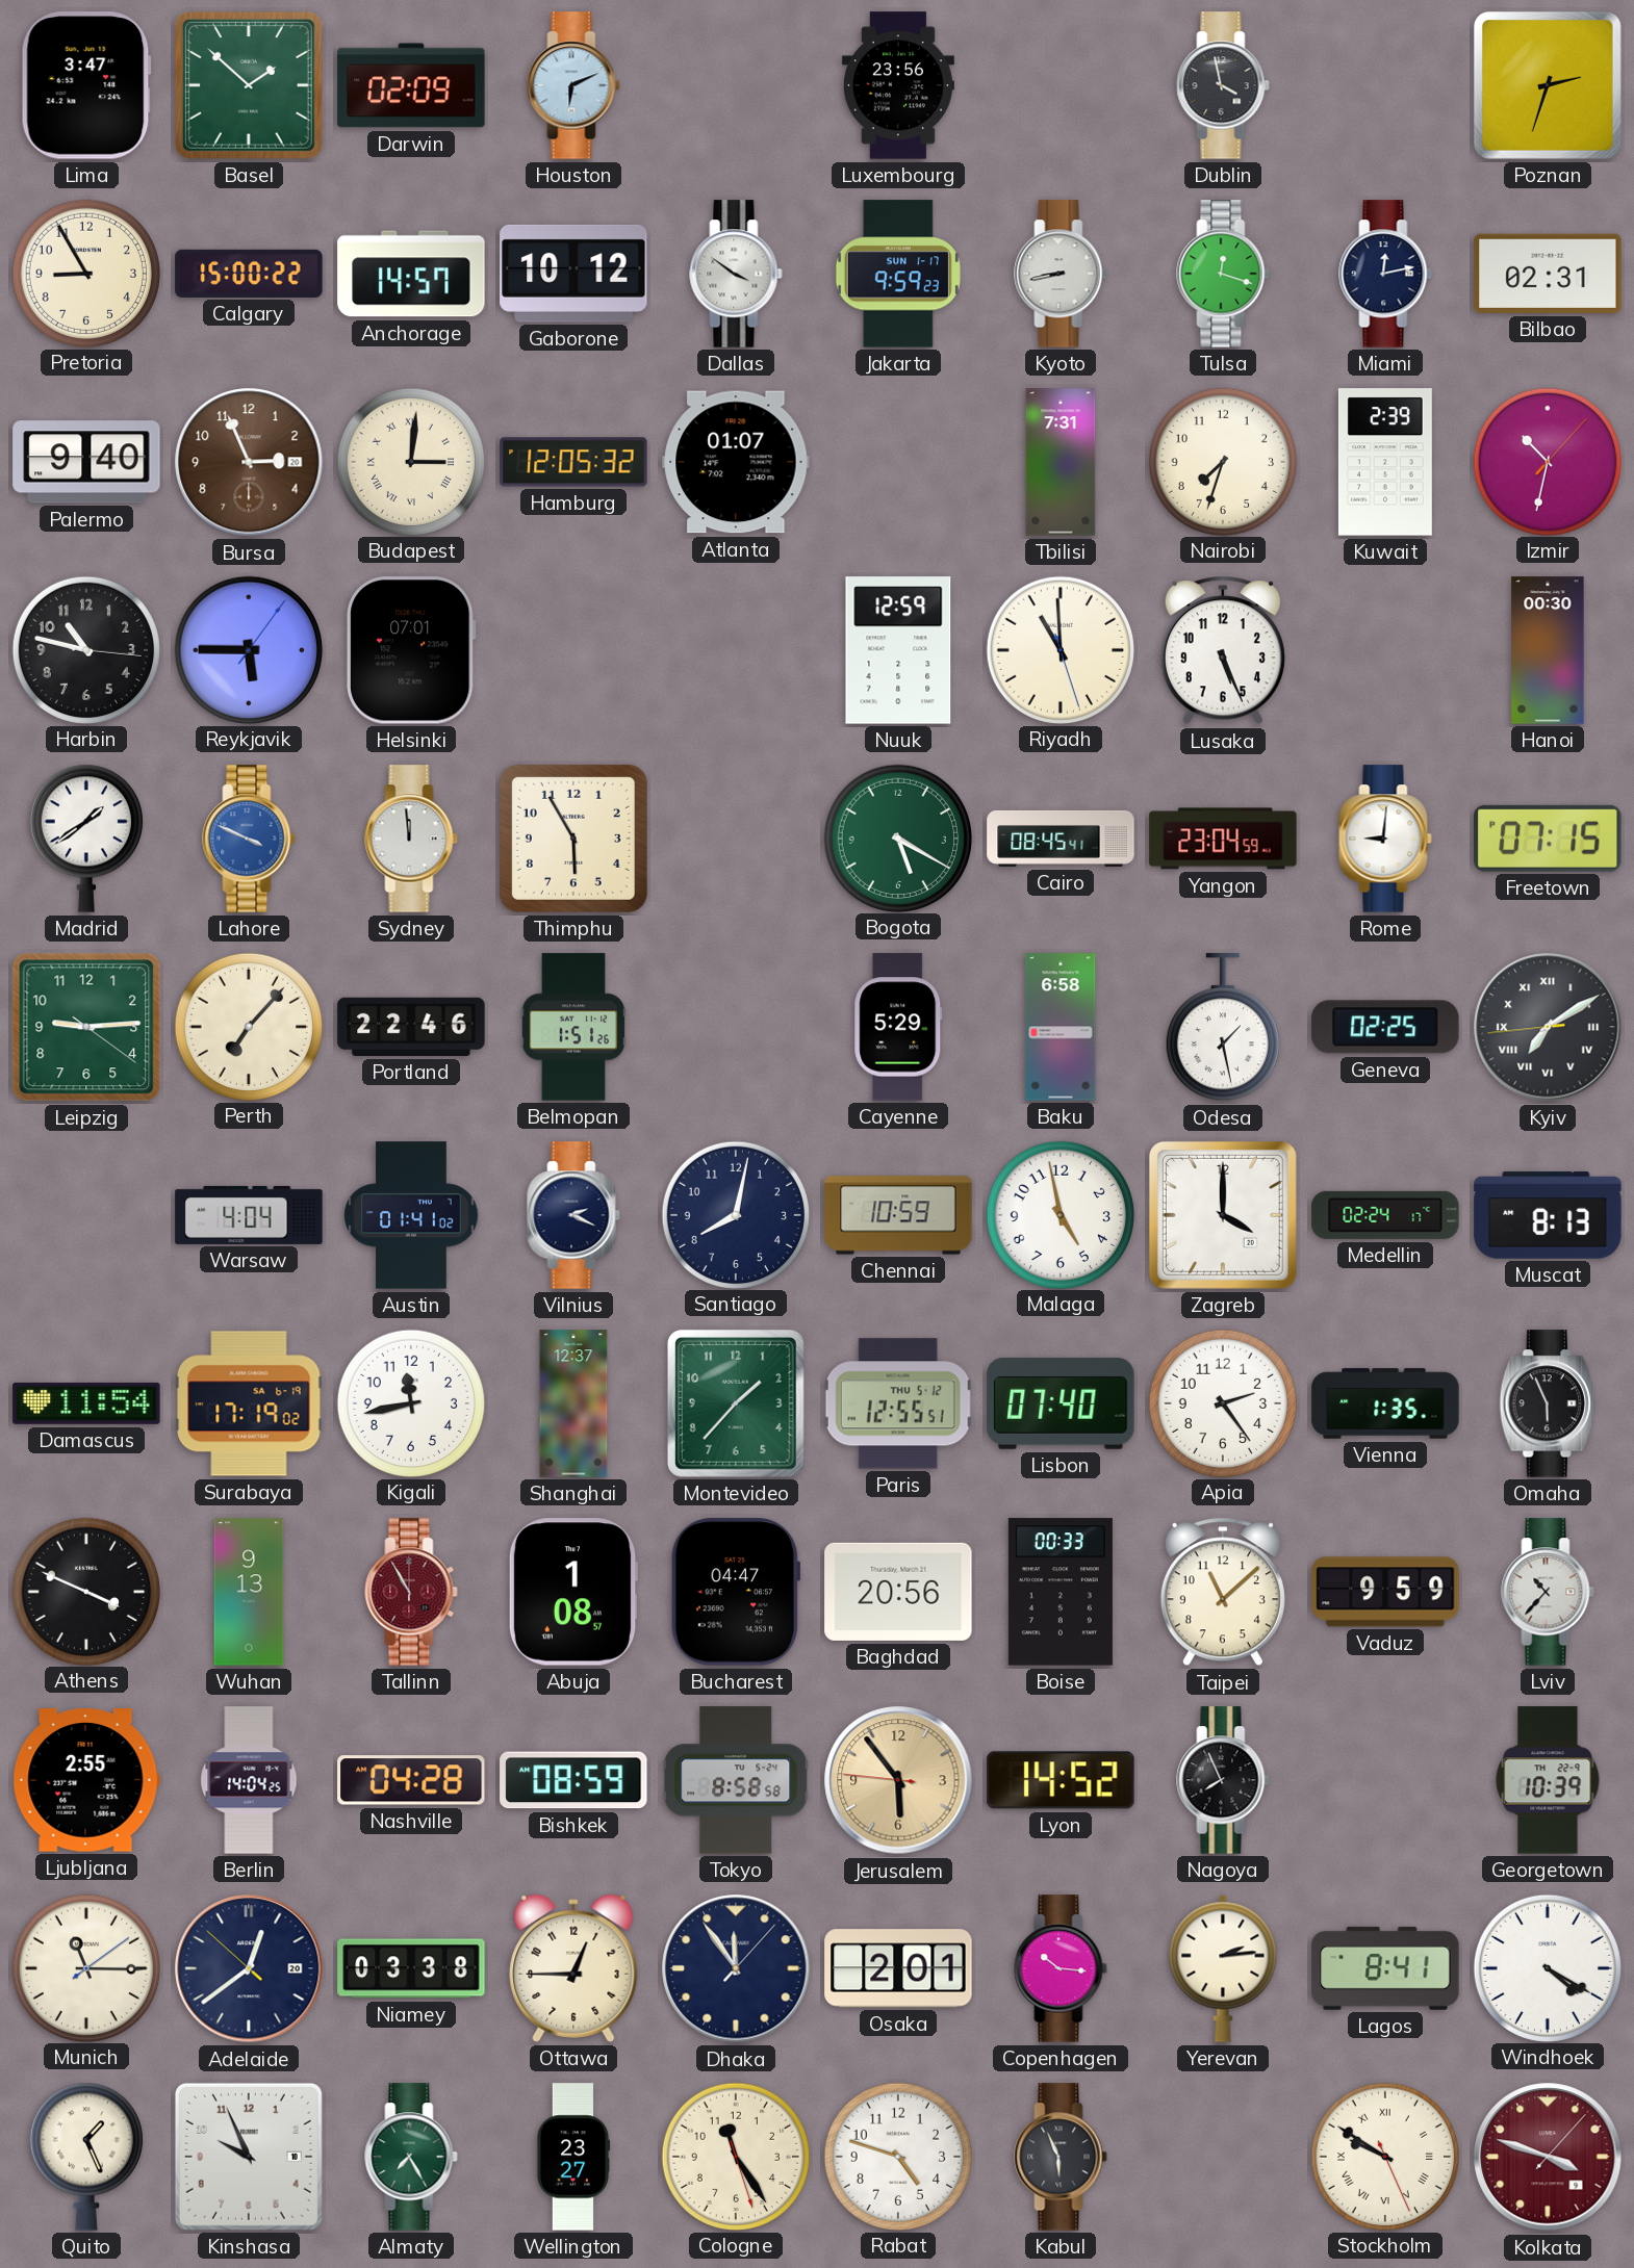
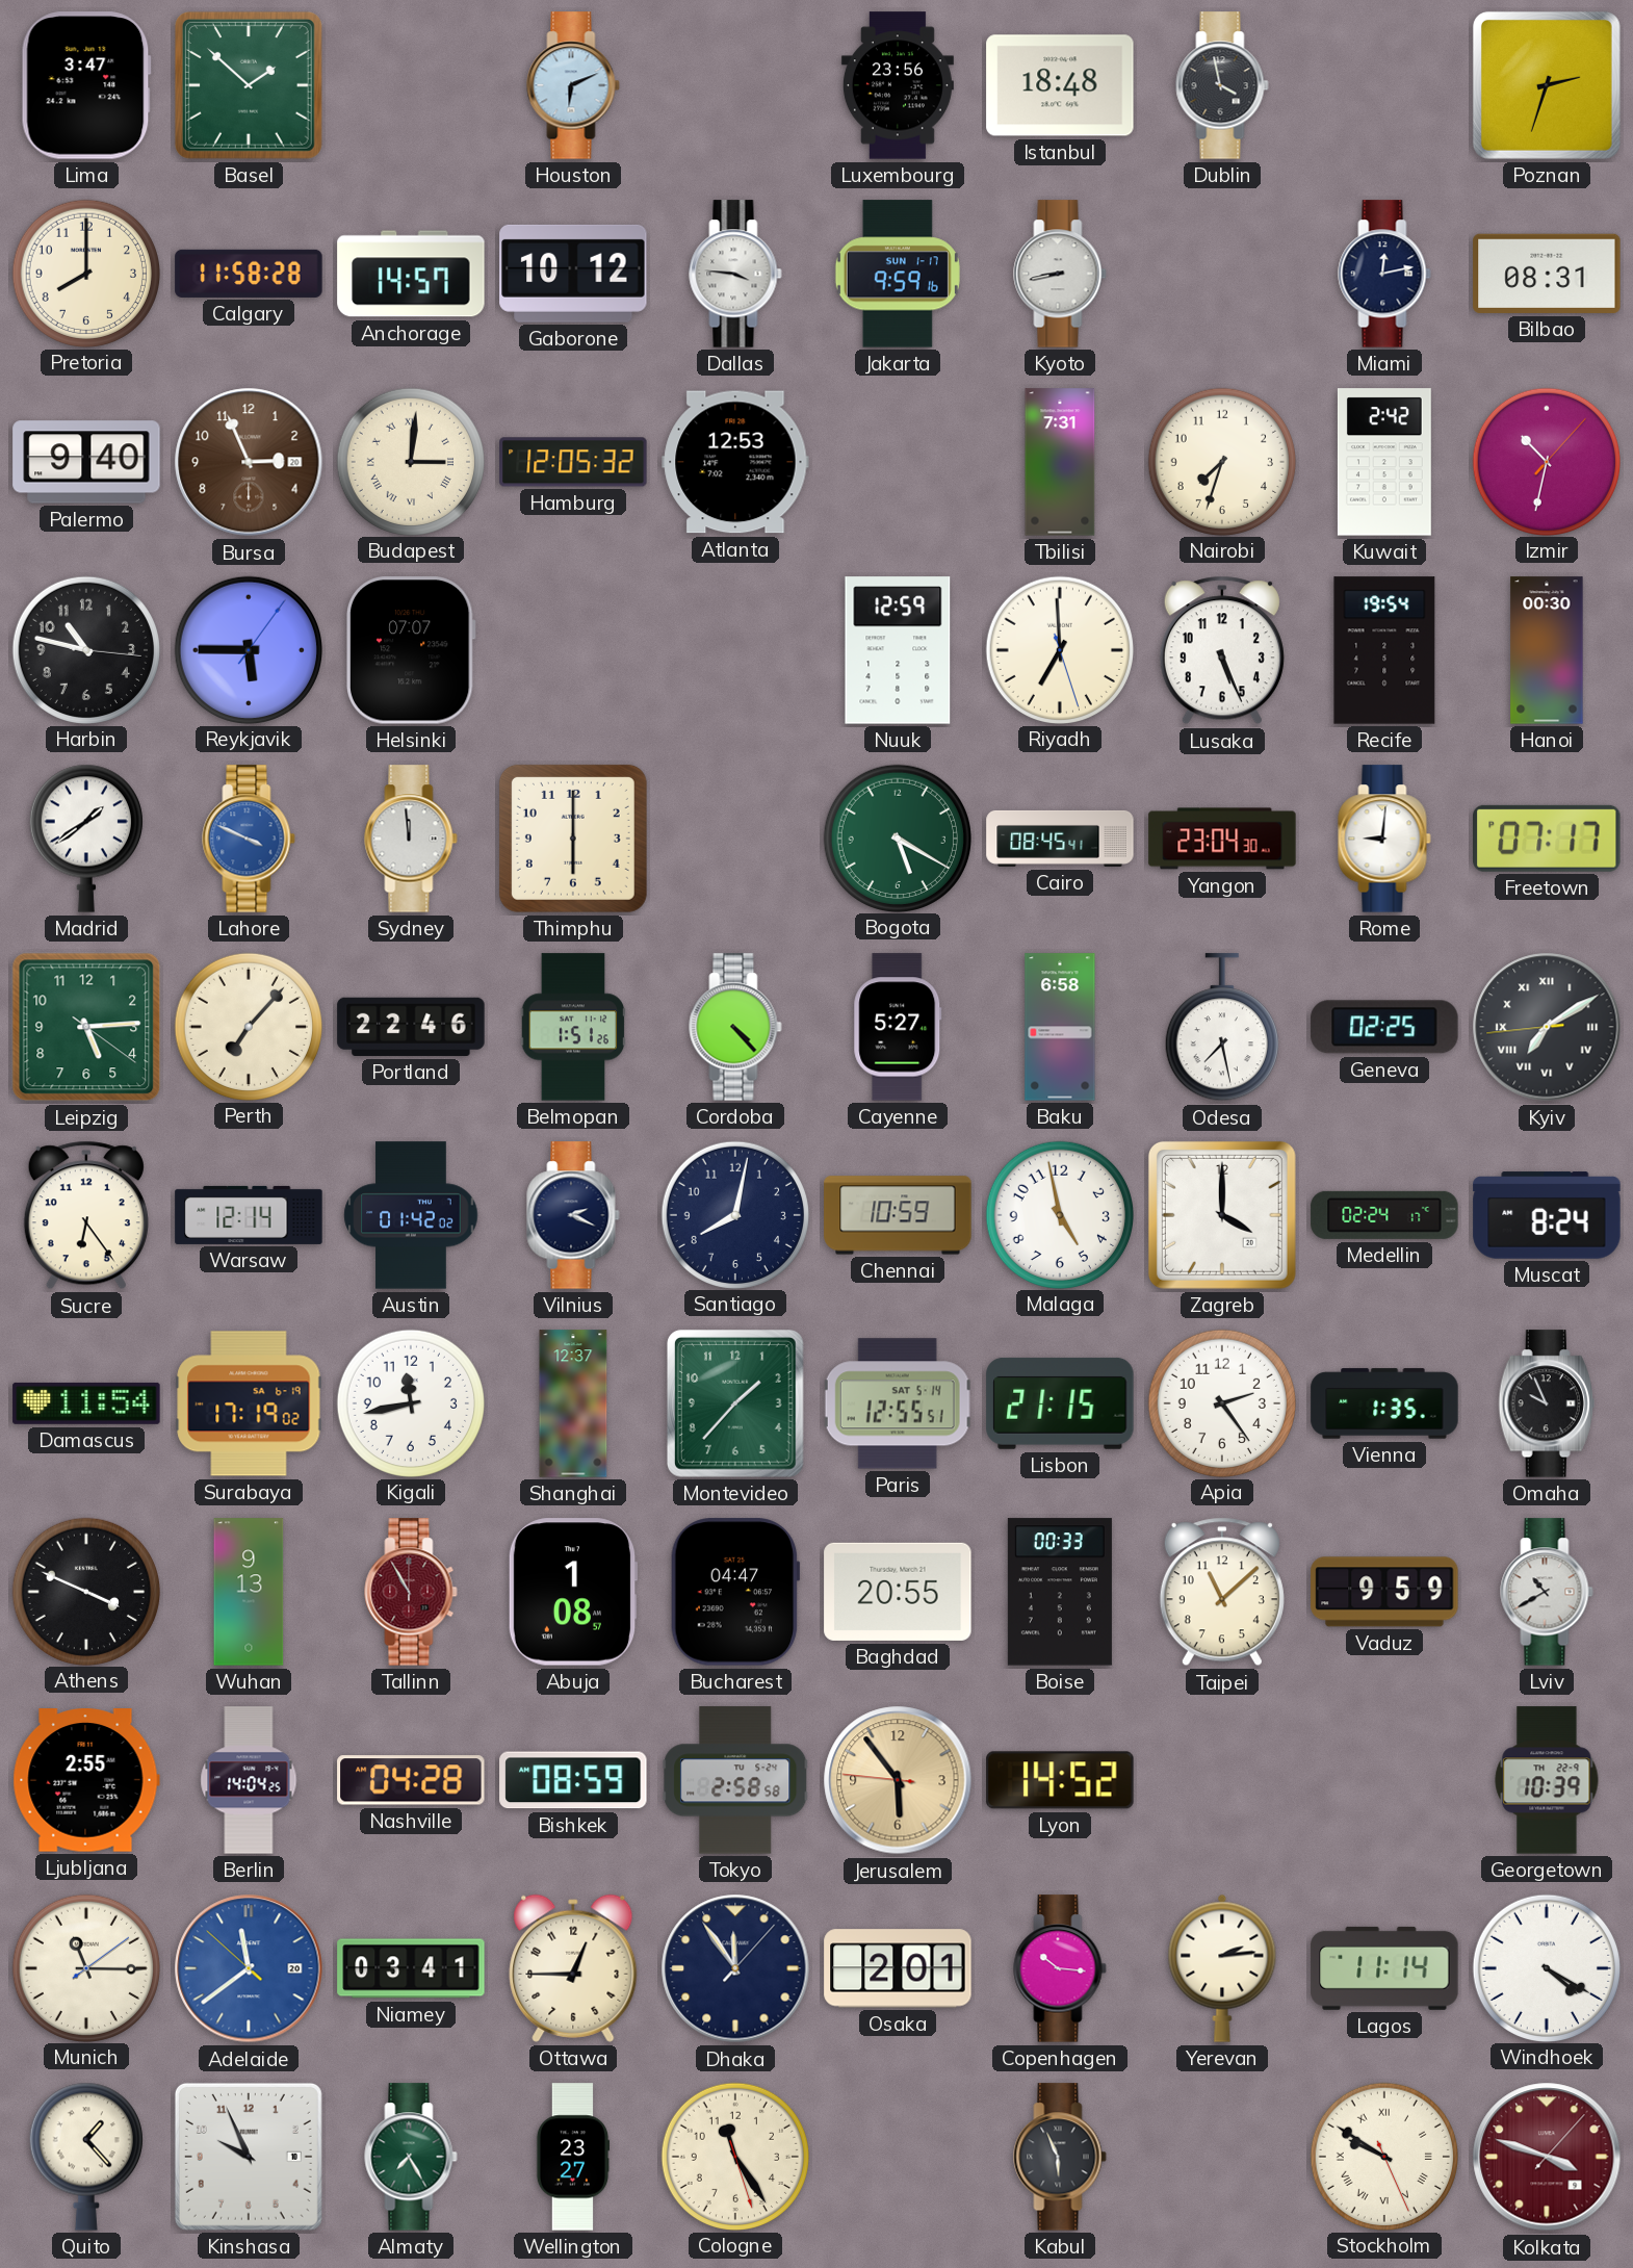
Darwin: 02:09 -> none
Istanbul: none -> 18:48
Pretoria: 8:55 -> 8:00
Calgary: 15:00 -> 11:58
Dallas: 3:51 -> 3:46
Jakarta: 9:59:23 -> 9:59:16
Tulsa: 12:18 -> none
Bilbao: 02:31 -> 08:31
Atlanta: 01:07 -> 12:53
Kuwait: 2:39 -> 2:42
Helsinki: 07:01 -> 07:07
Riyadh: 10:59 -> 6:59
Recife: none -> 19:54
Thimphu: 5:55 -> 6:00
Yangon: 23:04:59 -> 23:04:30
Freetown: 07:15 -> 07:17
Leipzig: 9:14 -> 5:14
Cordoba: none -> 4:23
Cayenne: 5:29 -> 5:27
Odesa: 1:28 -> 7:28
Sucre: none -> 6:24
Warsaw: 4:04 -> 12:14
Austin: 01:41 -> 01:42
Muscat: 8:13 -> 8:24
Paris date: THU 5-12 -> SAT 5-14
Lisbon: 07:40 -> 21:15
Omaha: 5:56 -> 9:56
Baghdad: 20:56 -> 20:55
Lviv: 10:37 -> 10:40
Tokyo: 8:58 -> 2:58
Nagoya: 7:56 -> none
Adelaide: 12:38 -> 11:38
Adelaide dial: navy -> blue
Niamey: 03:38 -> 03:41
Lagos: 8:41 -> 11:14
Quito: 1:26 -> 1:23
Rabat: 4:48 -> none
